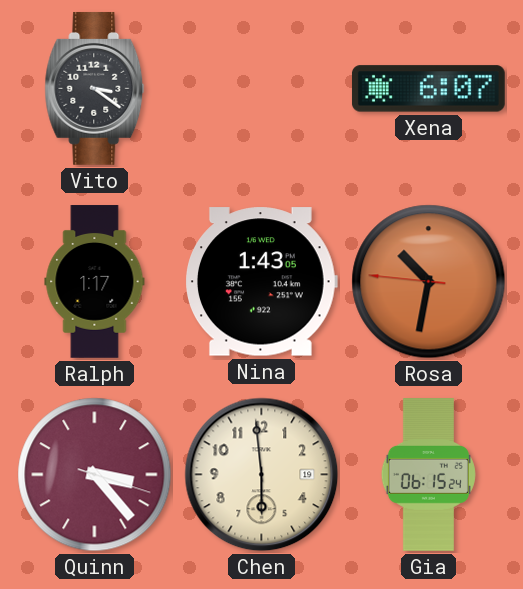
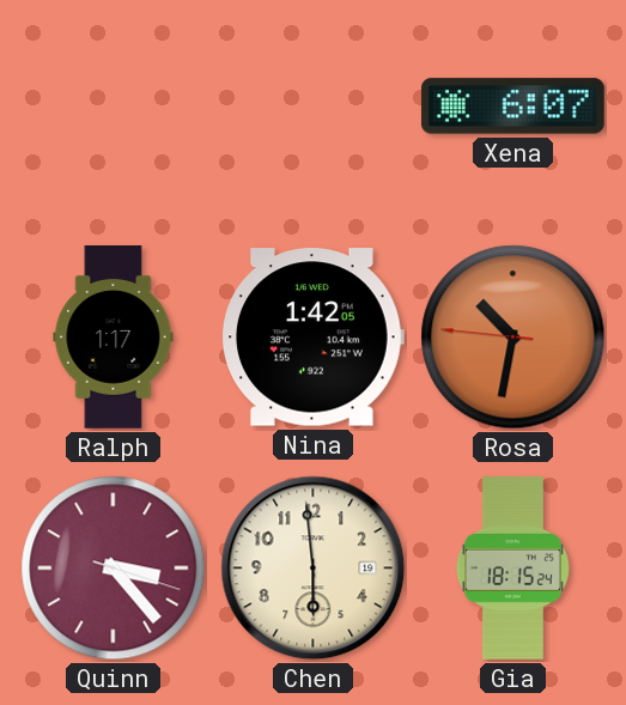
Vito: 3:21 -> none
Nina: 1:43 -> 1:42
Gia: 06:15 -> 18:15
